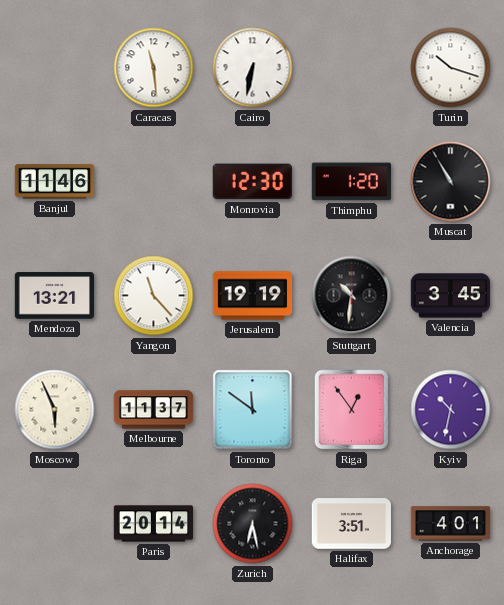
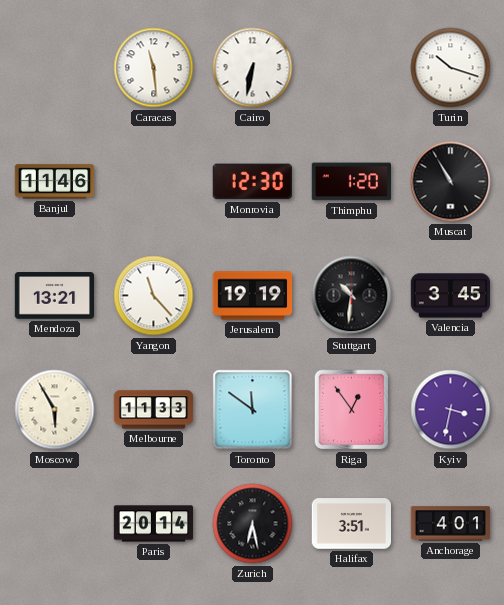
Moscow: 5:56 -> 5:55
Melbourne: 11:37 -> 11:33
Kyiv: 10:32 -> 3:32
